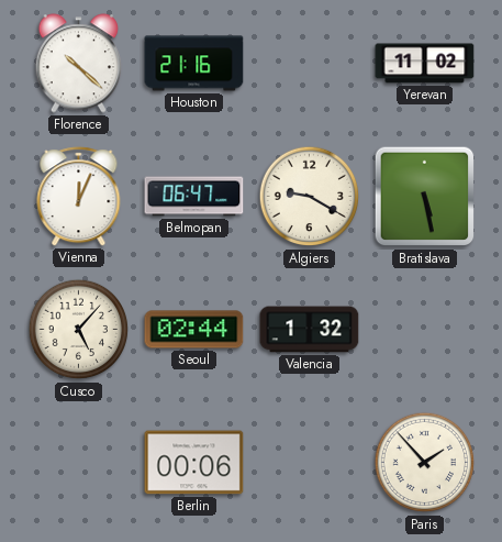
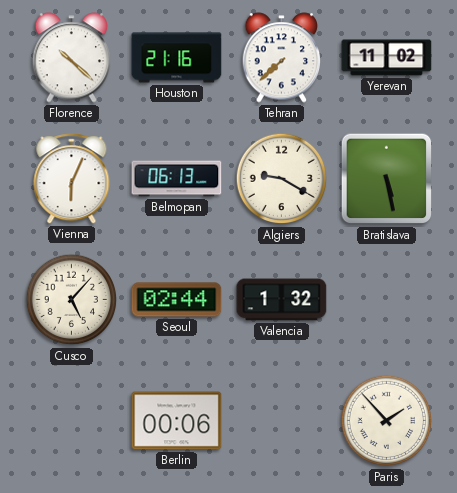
Tehran: none -> 7:38
Vienna: 12:04 -> 6:04
Belmopan: 06:47 -> 06:13
